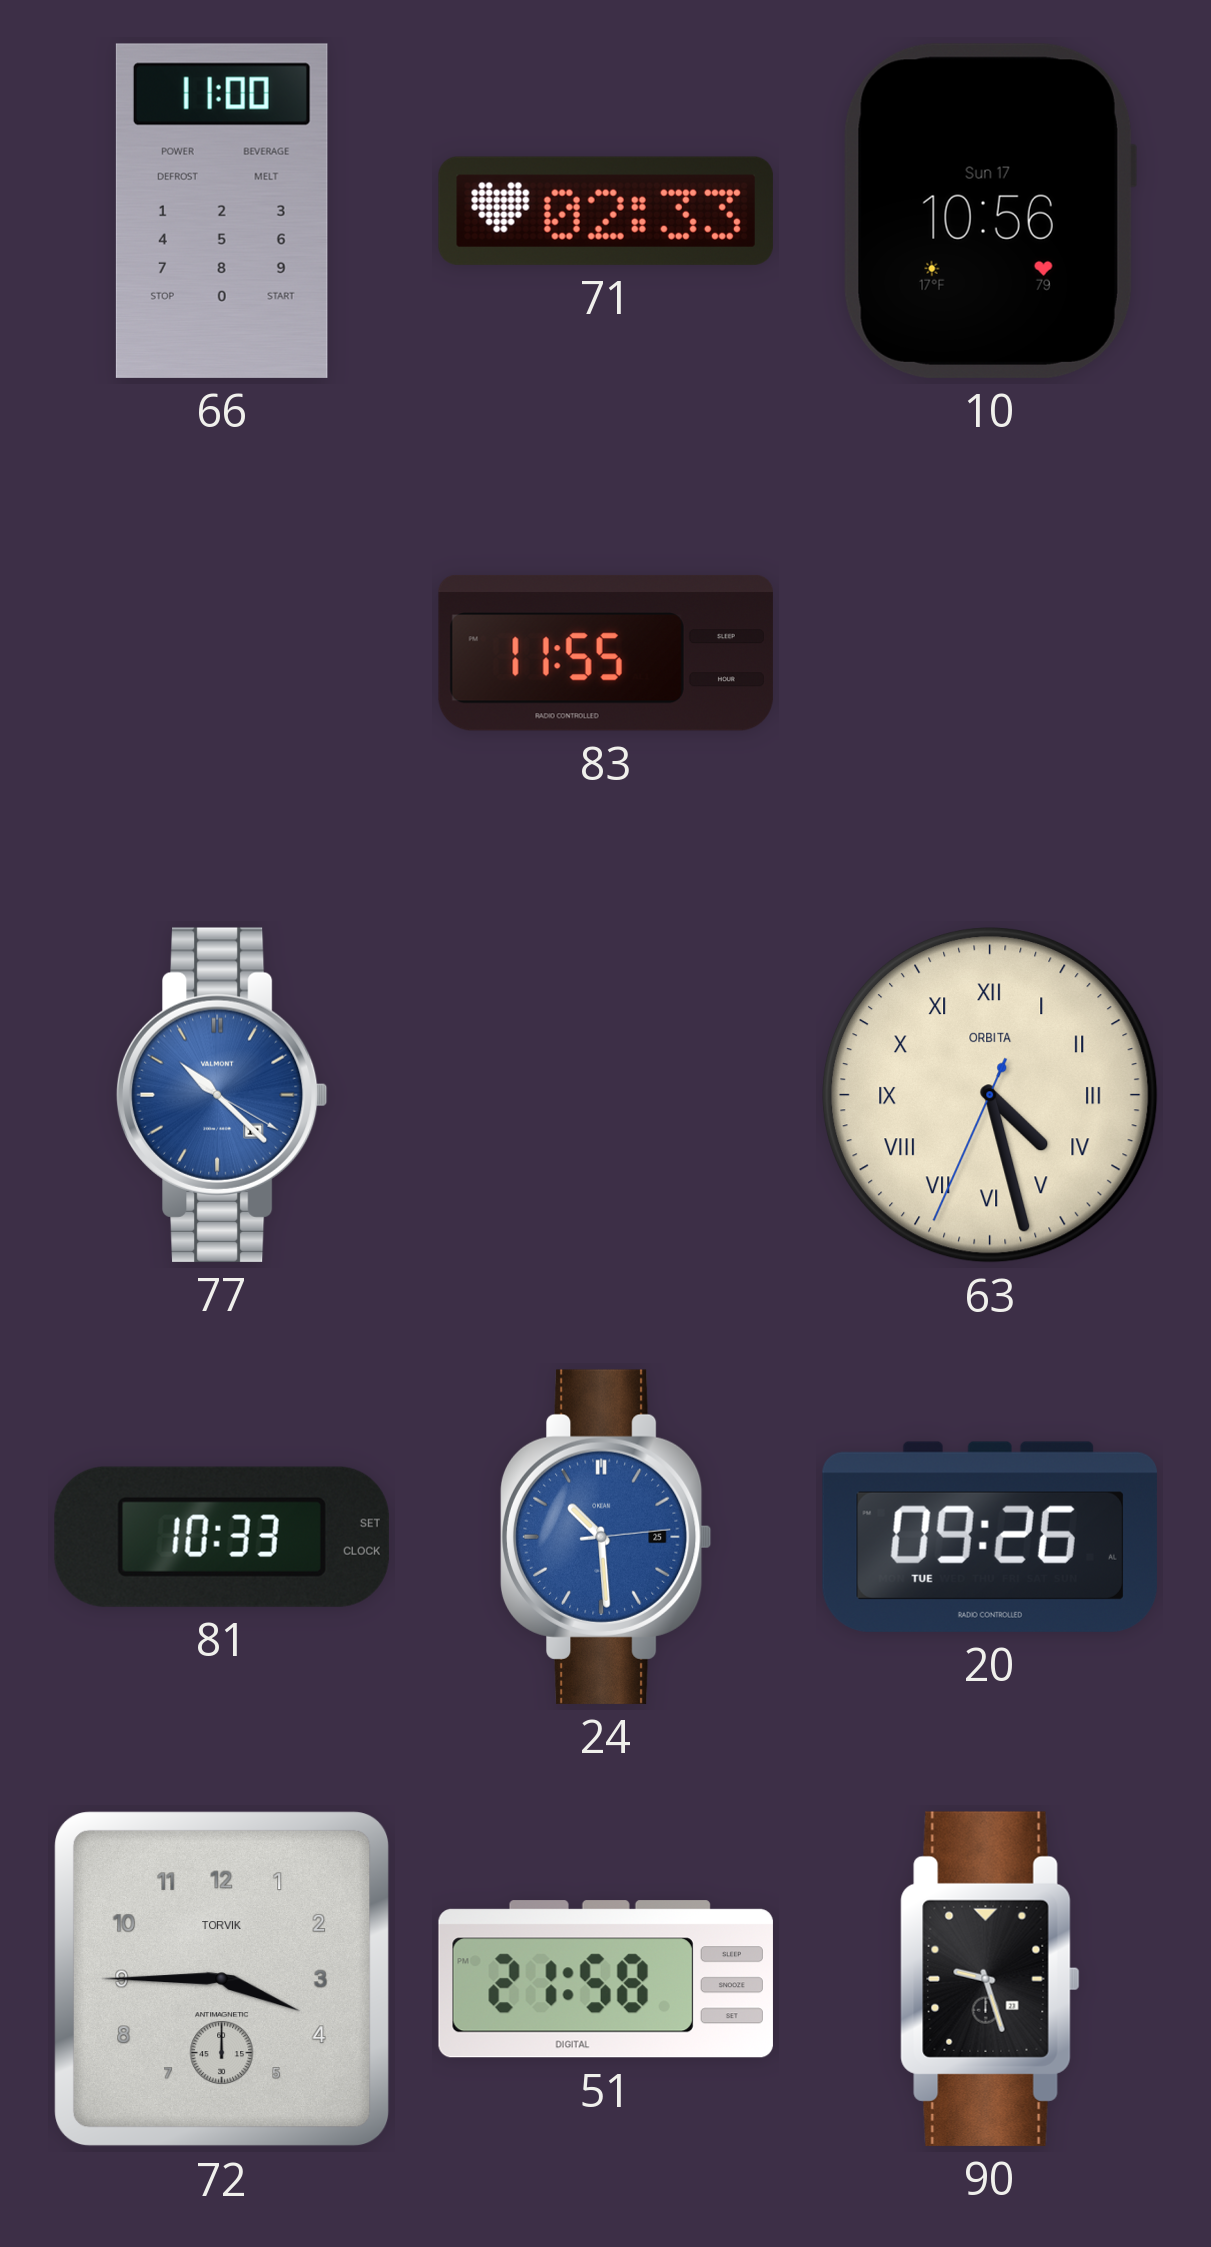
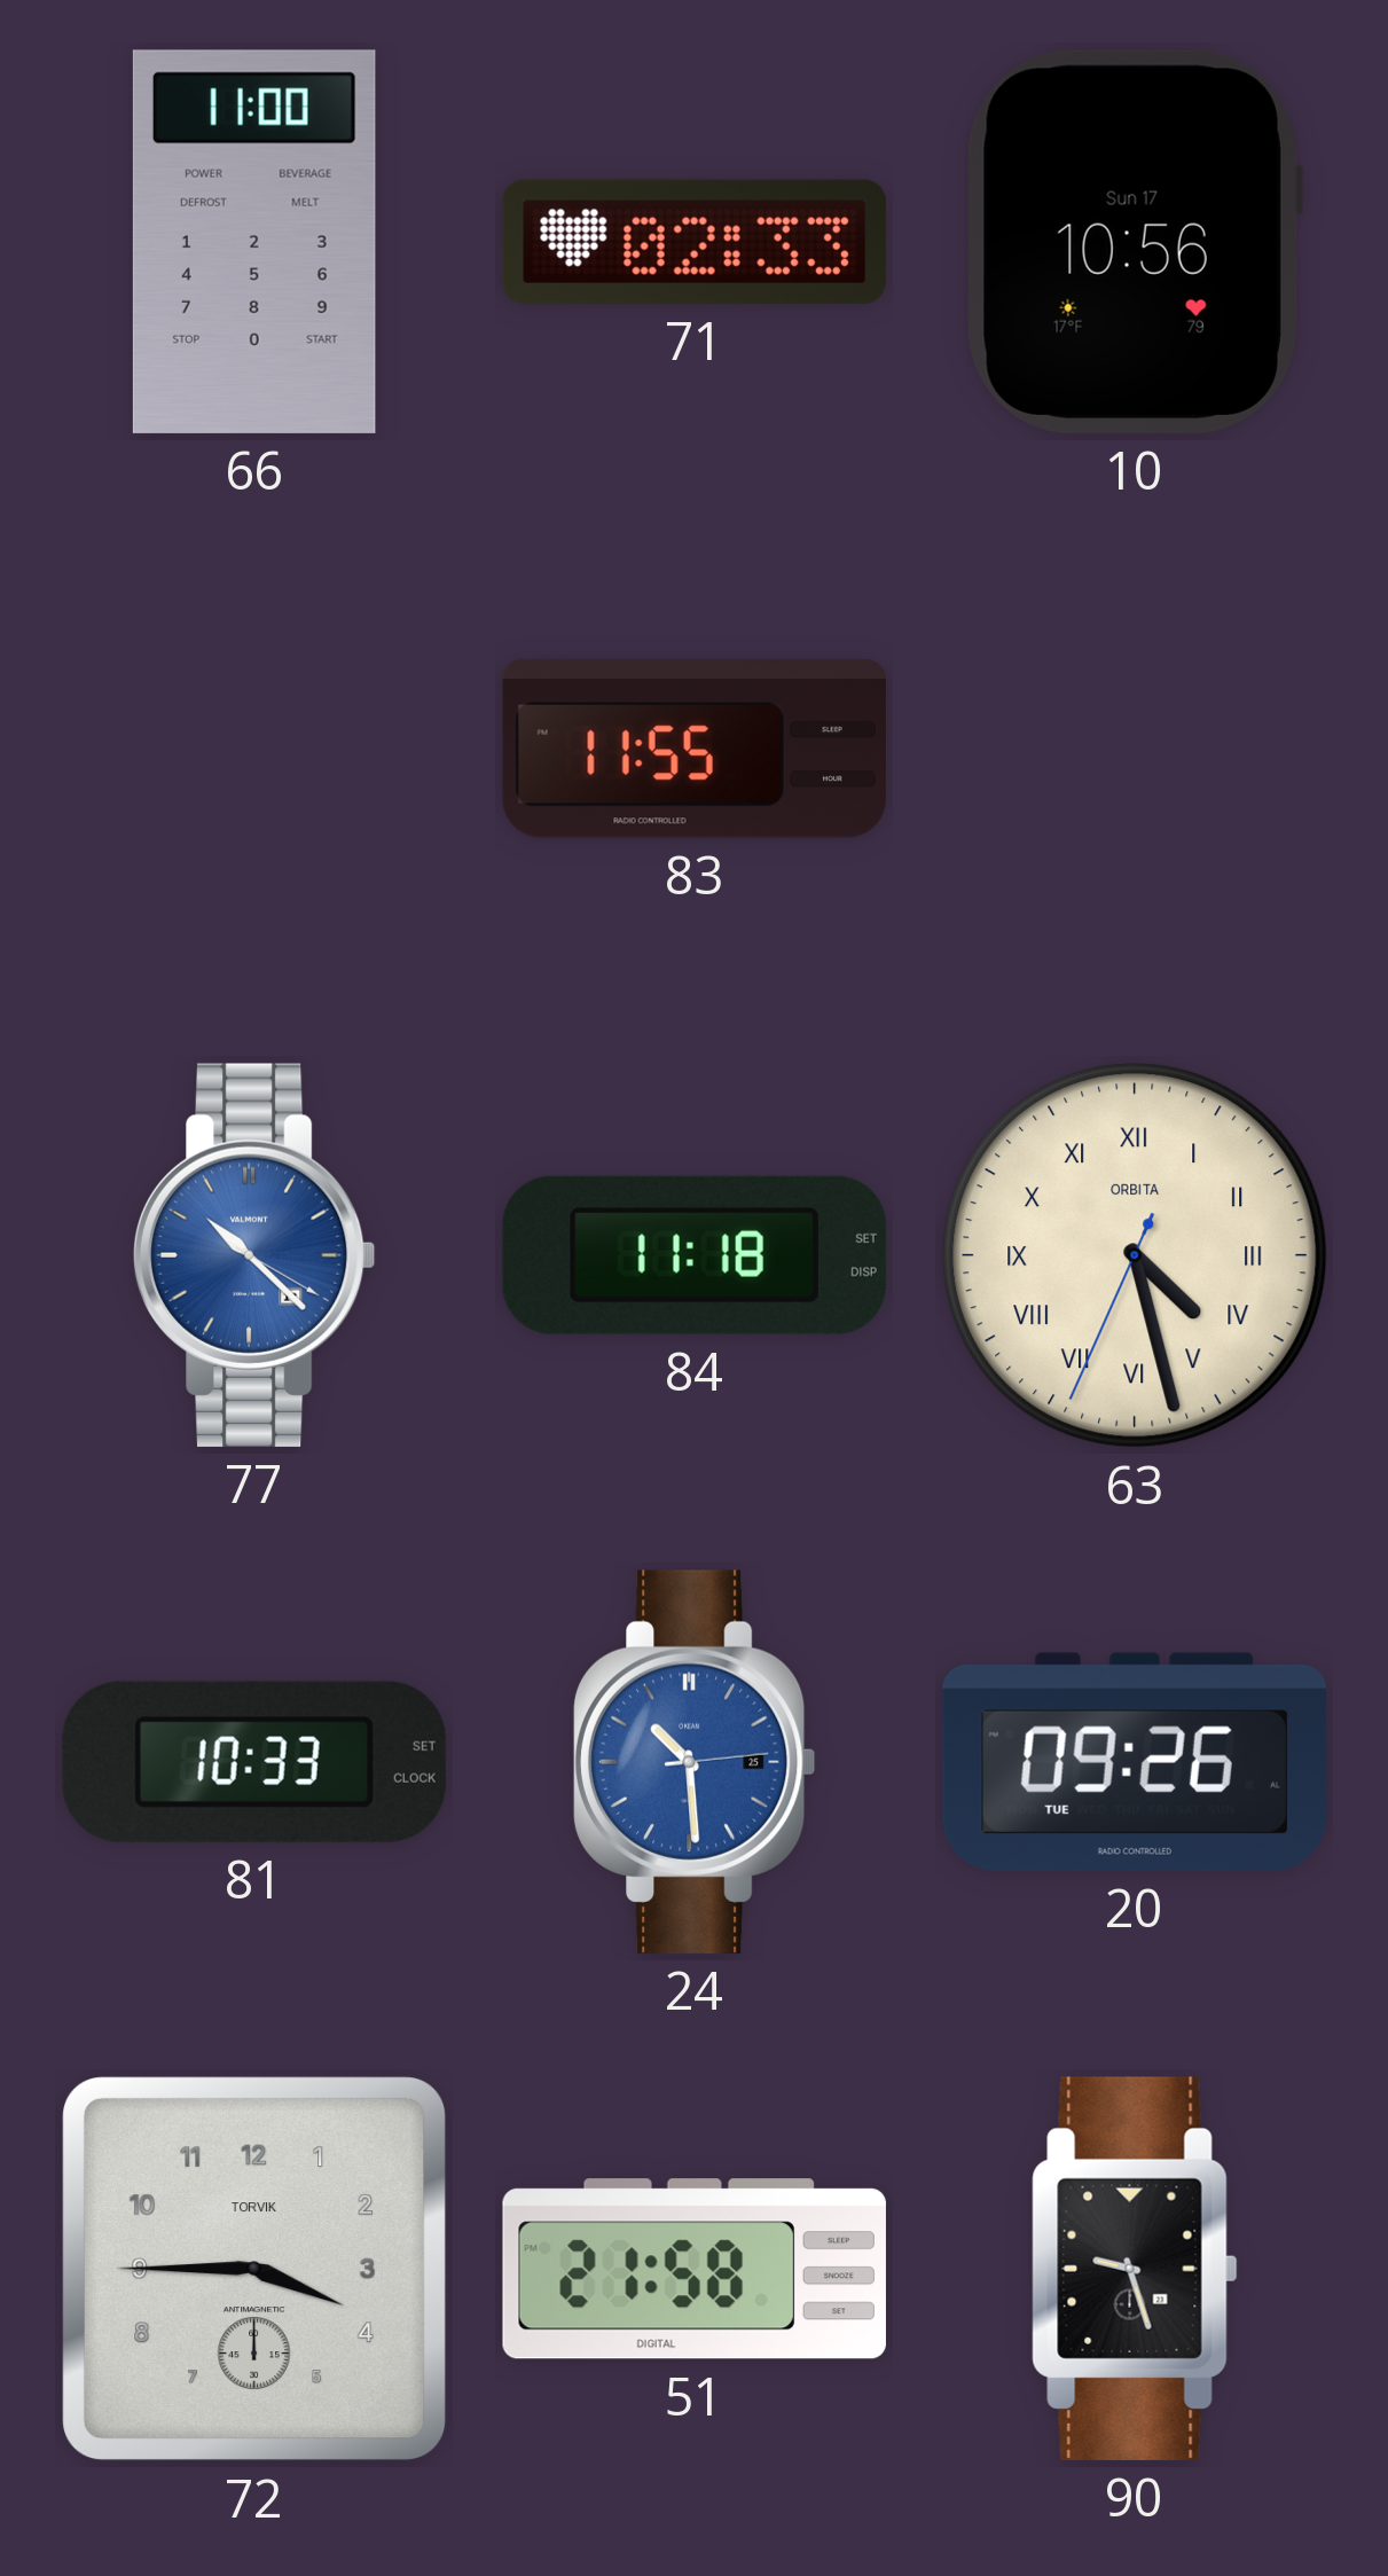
84: none -> 11:18
